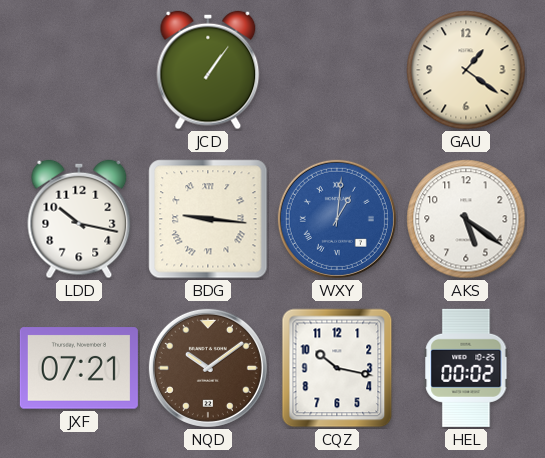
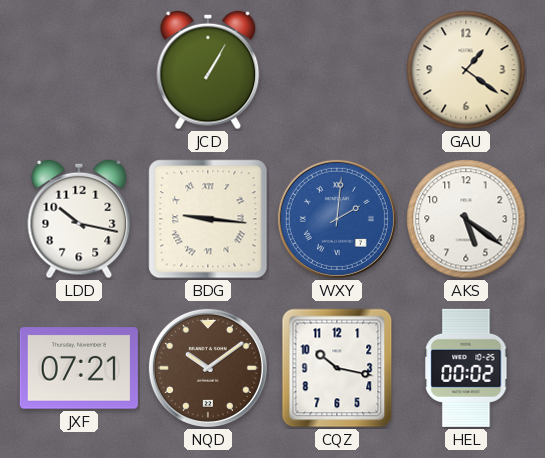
JCD: 1:06 -> 1:05
WXY: 1:01 -> 2:01
